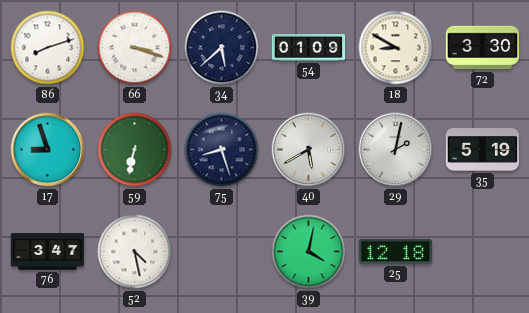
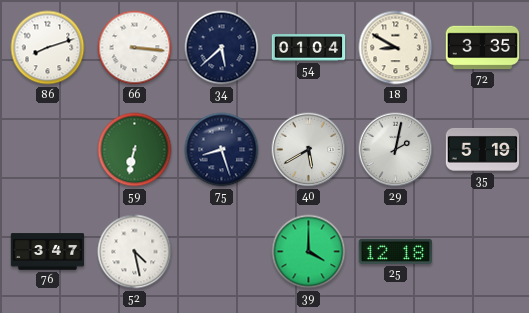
66: 3:18 -> 3:16
54: 01:09 -> 01:04
72: 3:30 -> 3:35
17: 8:57 -> none
39: 4:02 -> 4:00
